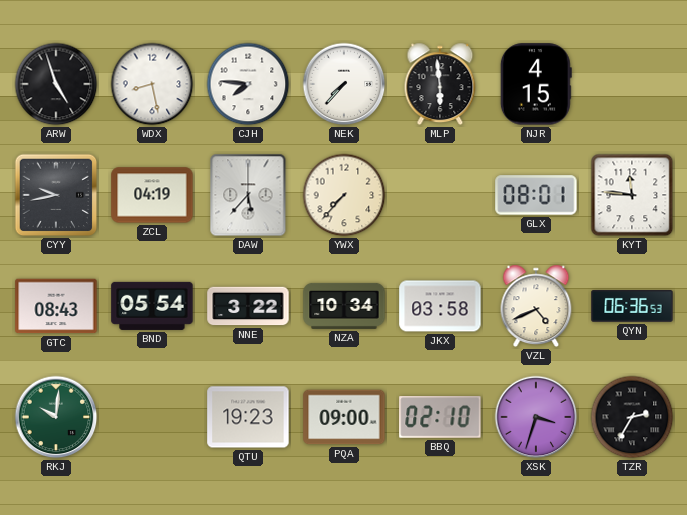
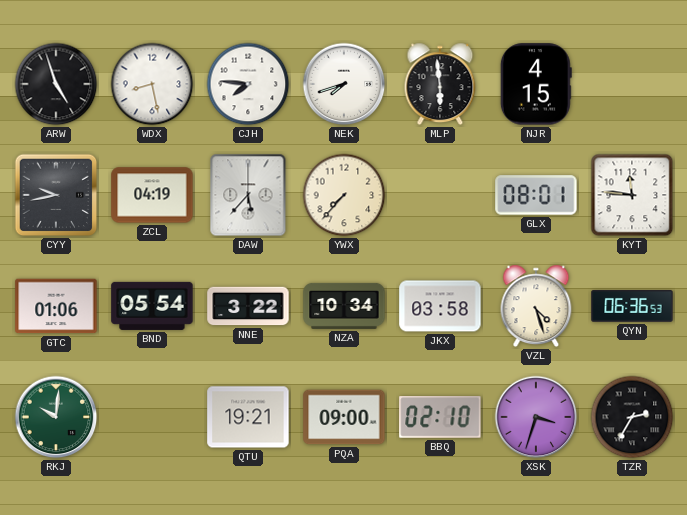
NEK: 7:37 -> 7:42
GTC: 08:43 -> 01:06
VZL: 4:41 -> 4:27
QTU: 19:23 -> 19:21
